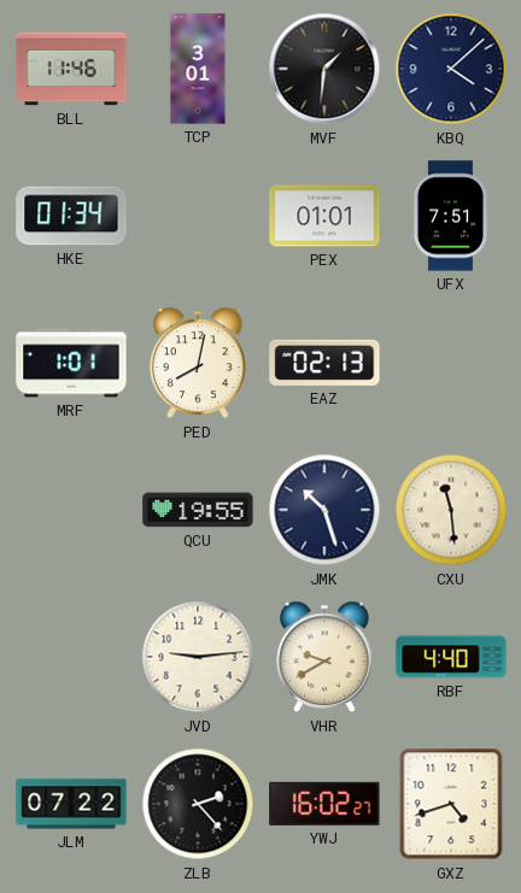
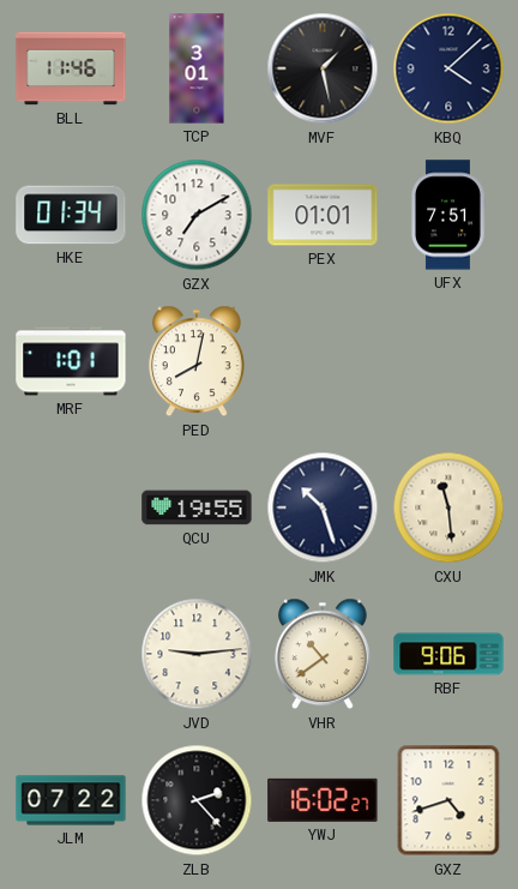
MVF: 1:31 -> 1:28
GZX: none -> 7:10
EAZ: 02:13 -> none
VHR: 9:40 -> 10:39
RBF: 4:40 -> 9:06
